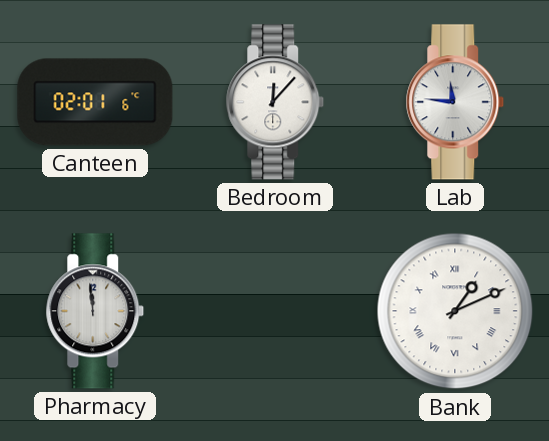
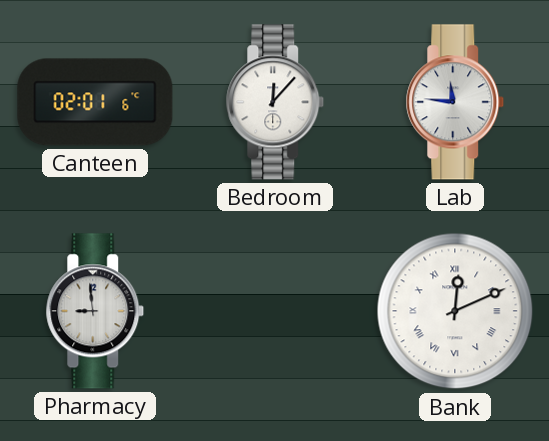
Pharmacy: 11:59 -> 8:59
Bank: 1:11 -> 12:11
